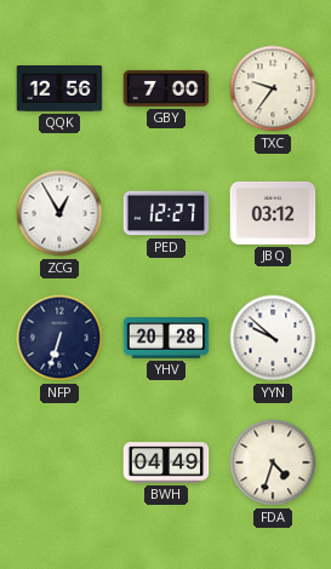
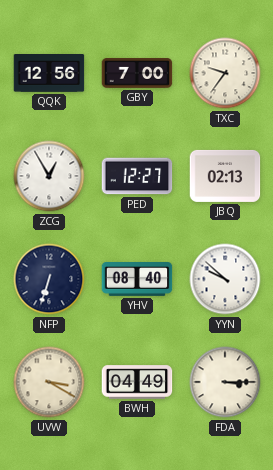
JBQ: 03:12 -> 02:13
YHV: 20:28 -> 08:40
UVW: none -> 3:20
FDA: 4:33 -> 3:15
